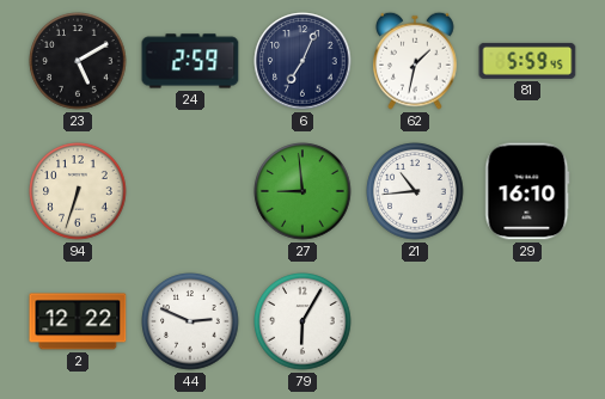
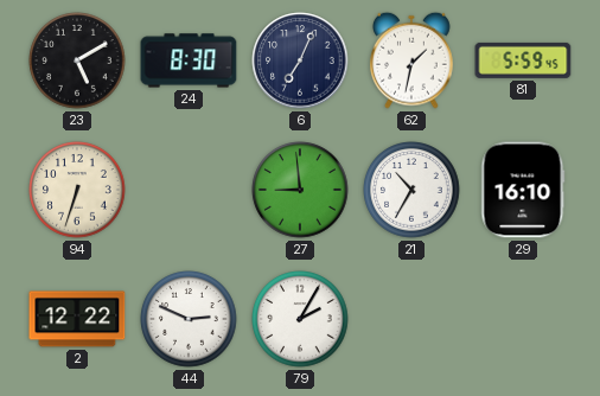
24: 2:59 -> 8:30
21: 10:44 -> 10:35
79: 6:05 -> 2:05
